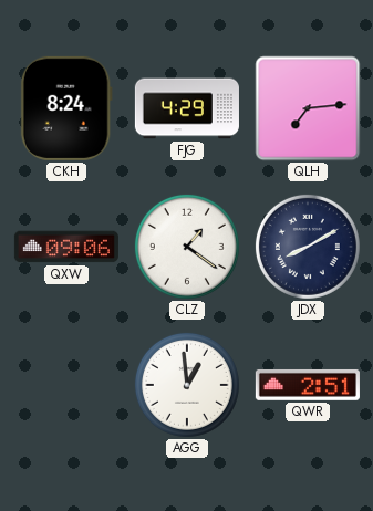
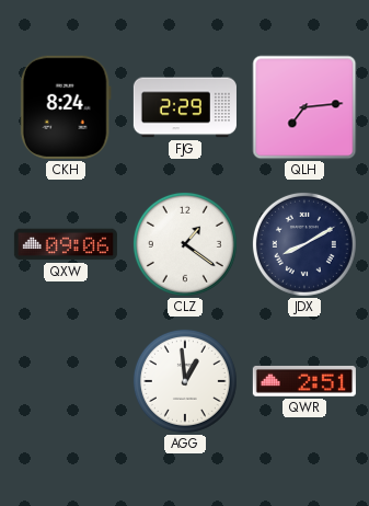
FJG: 4:29 -> 2:29
